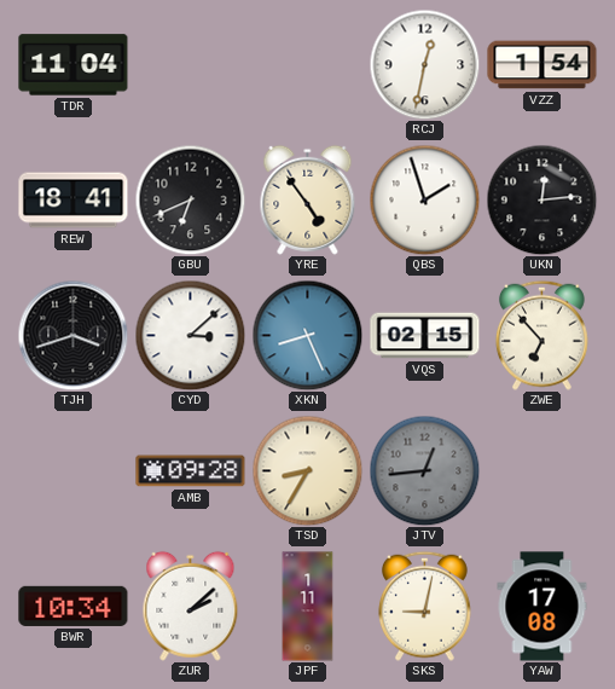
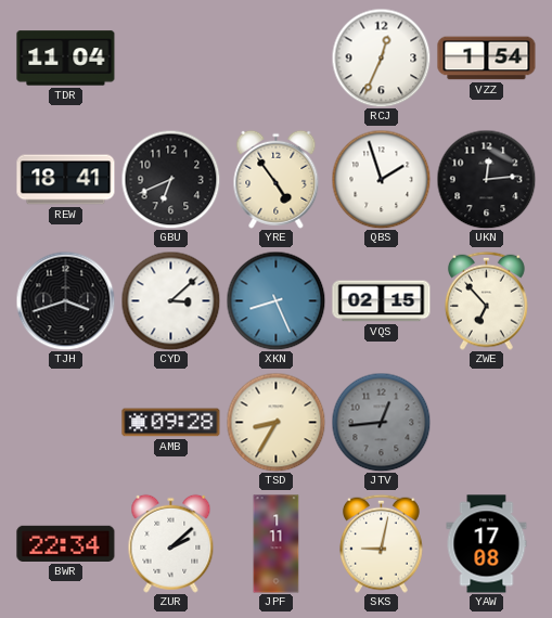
RCJ: 12:32 -> 12:34
BWR: 10:34 -> 22:34
